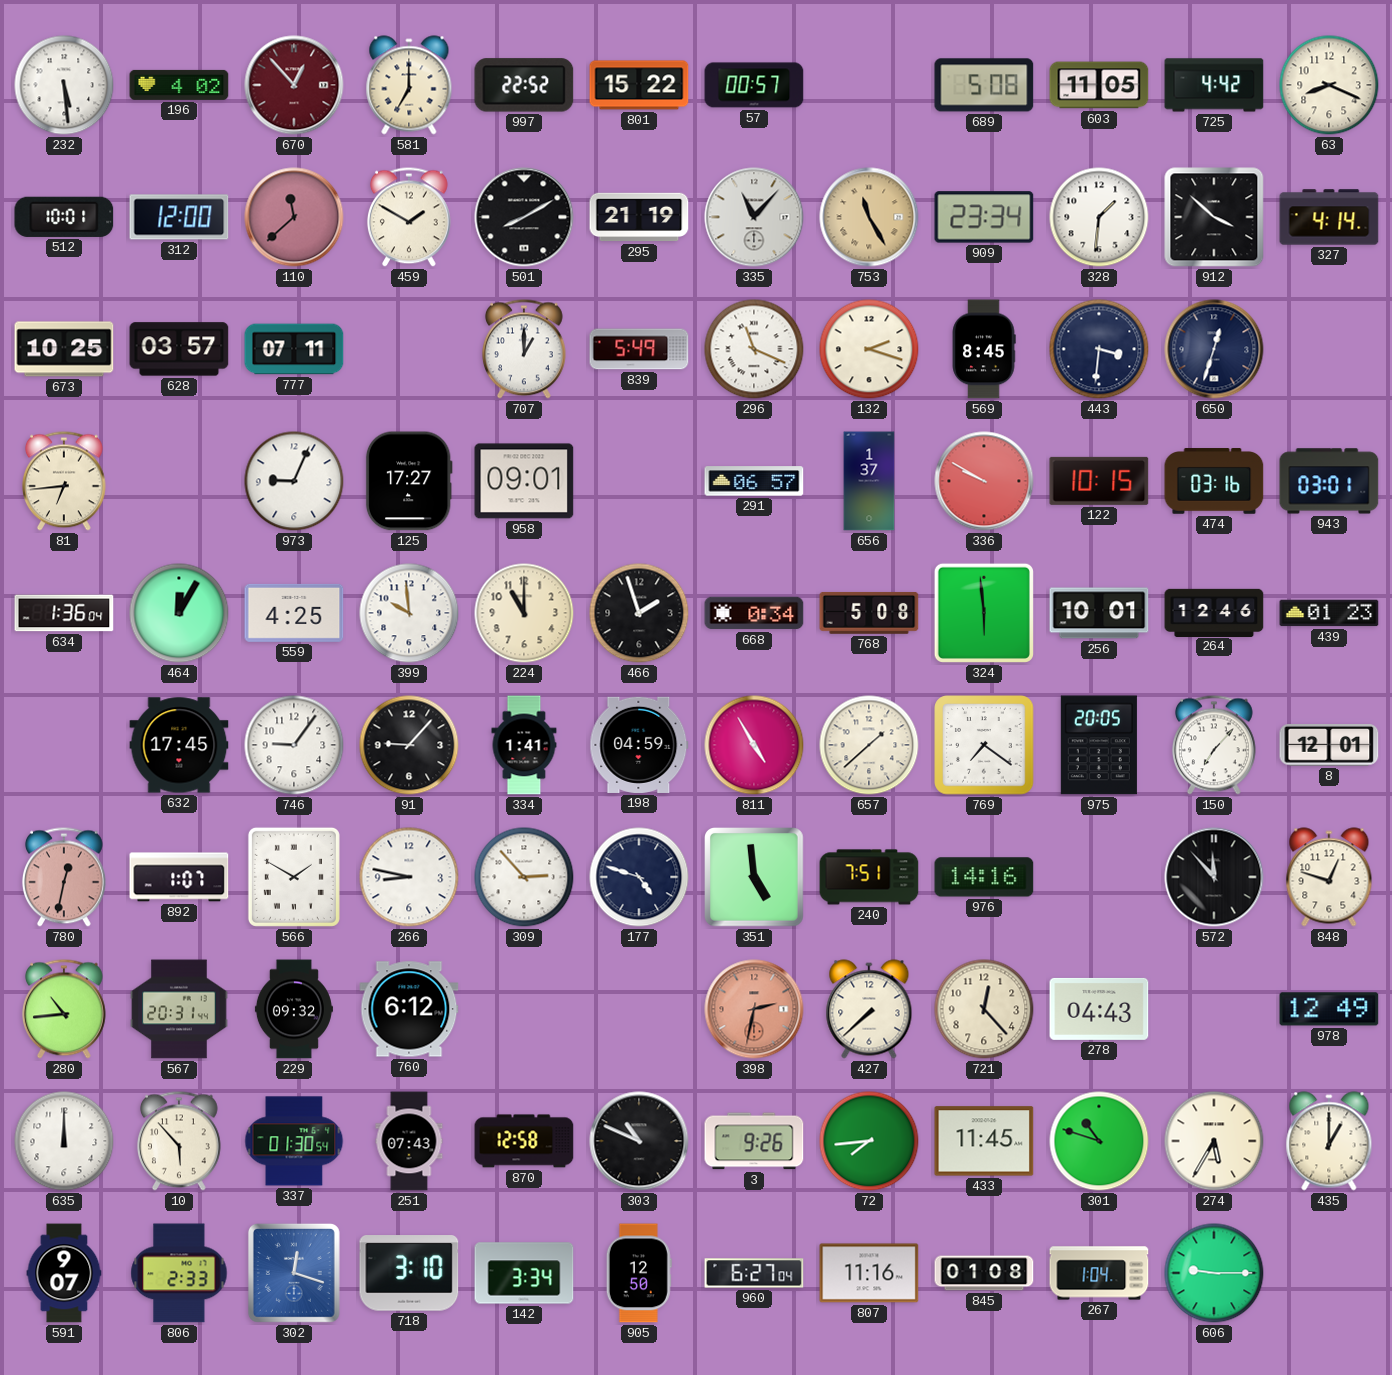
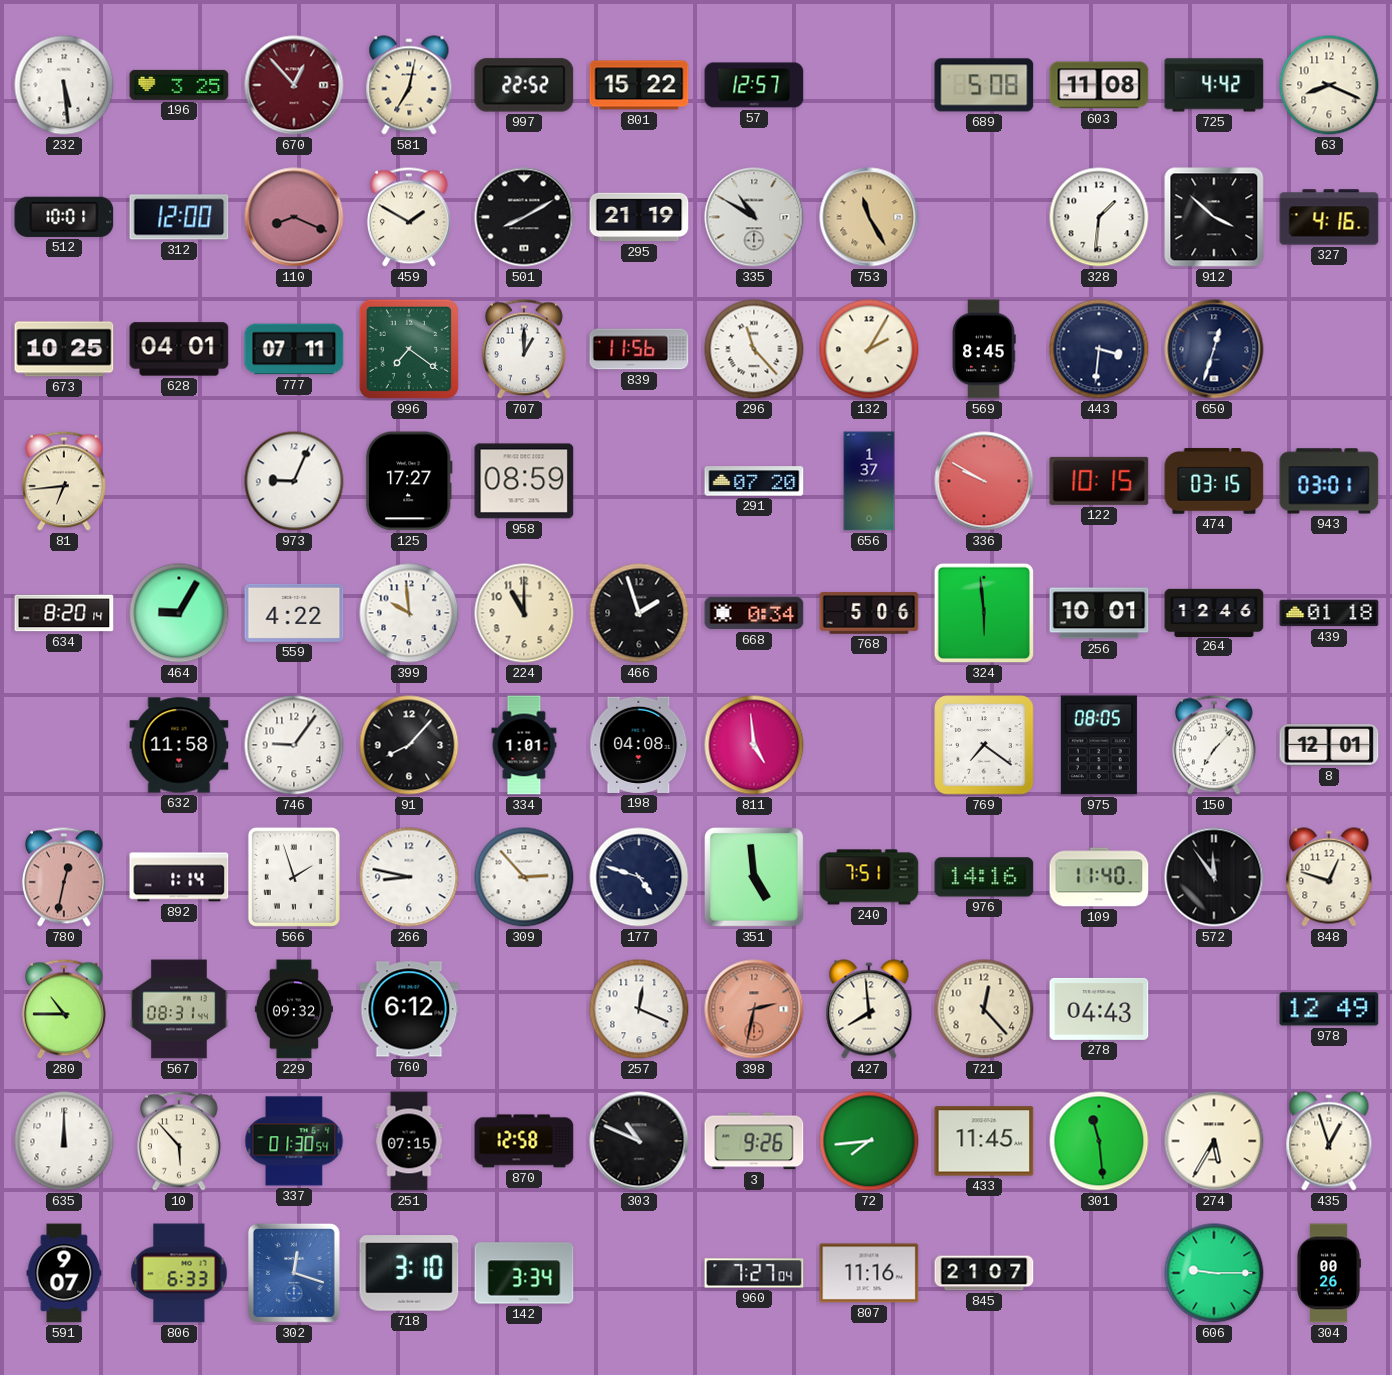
196: 4:02 -> 3:25
581: 7:00 -> 7:02
57: 00:57 -> 12:57
603: 11:05 -> 11:08
110: 11:38 -> 8:19
335: 11:07 -> 10:50
909: 23:34 -> none
327: 4:14 -> 4:16
628: 03:57 -> 04:01
996: none -> 7:21
839: 5:49 -> 11:56
296: 11:19 -> 11:23
132: 2:18 -> 2:05
958: 09:01 -> 08:59
291: 06:57 -> 07:20
474: 03:16 -> 03:15
634: 1:36 -> 8:20
464: 12:05 -> 9:05
559: 4:25 -> 4:22
768: 5:08 -> 5:06
439: 01:23 -> 01:18
632: 17:45 -> 11:58
91: 9:07 -> 8:07
334: 1:41 -> 1:01
198: 04:59 -> 04:08
811: 4:55 -> 4:59
657: 1:38 -> none
975: 20:05 -> 08:05
892: 1:07 -> 1:14
566: 1:50 -> 1:57
109: none -> 11:40
572: 11:53 -> 11:54
280: 10:44 -> 10:45
567: 20:31 -> 08:31
257: none -> 12:19
427: 7:38 -> 7:59
251: 07:43 -> 07:15
301: 10:48 -> 11:29
435: 1:00 -> 12:57
806: 2:33 -> 6:33
905: 12:50 -> none
960: 6:27 -> 7:27
845: 01:08 -> 21:07
267: 1:04 -> none
304: none -> 00:26
